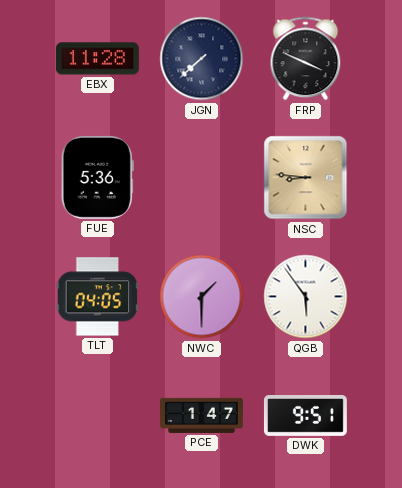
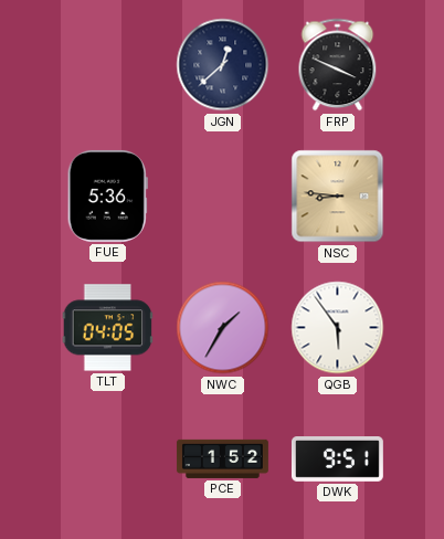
EBX: 11:28 -> none
JGN: 7:38 -> 12:38
NWC: 1:30 -> 1:35
PCE: 1:47 -> 1:52
